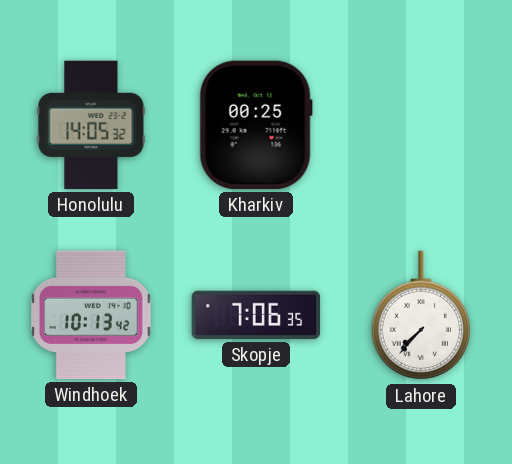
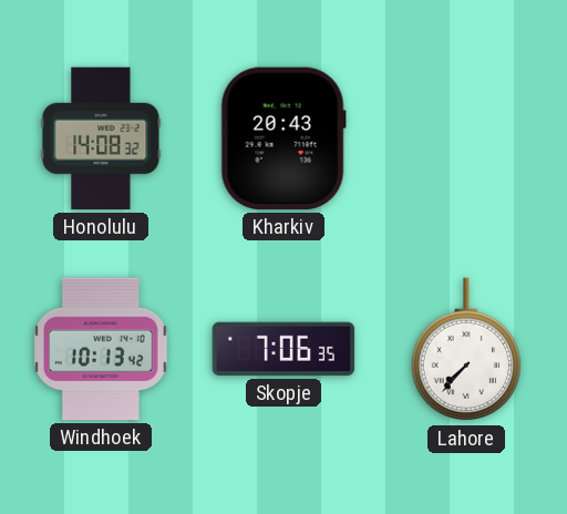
Honolulu: 14:05 -> 14:08
Kharkiv: 00:25 -> 20:43
